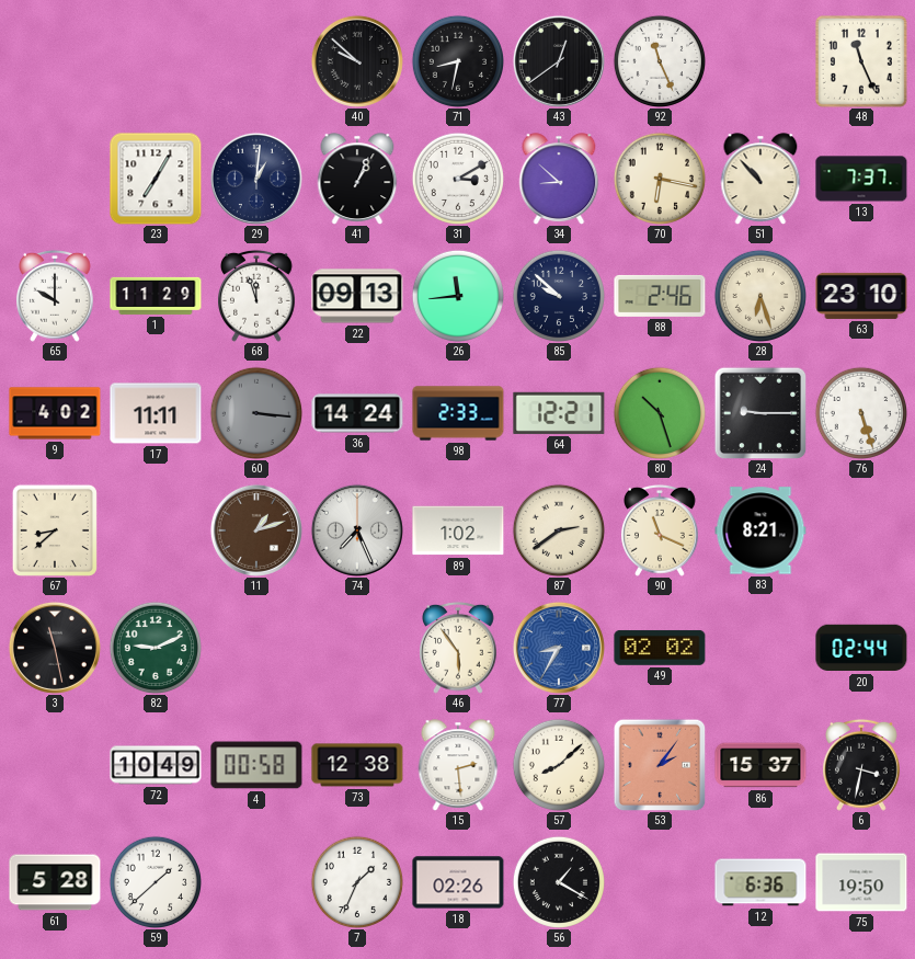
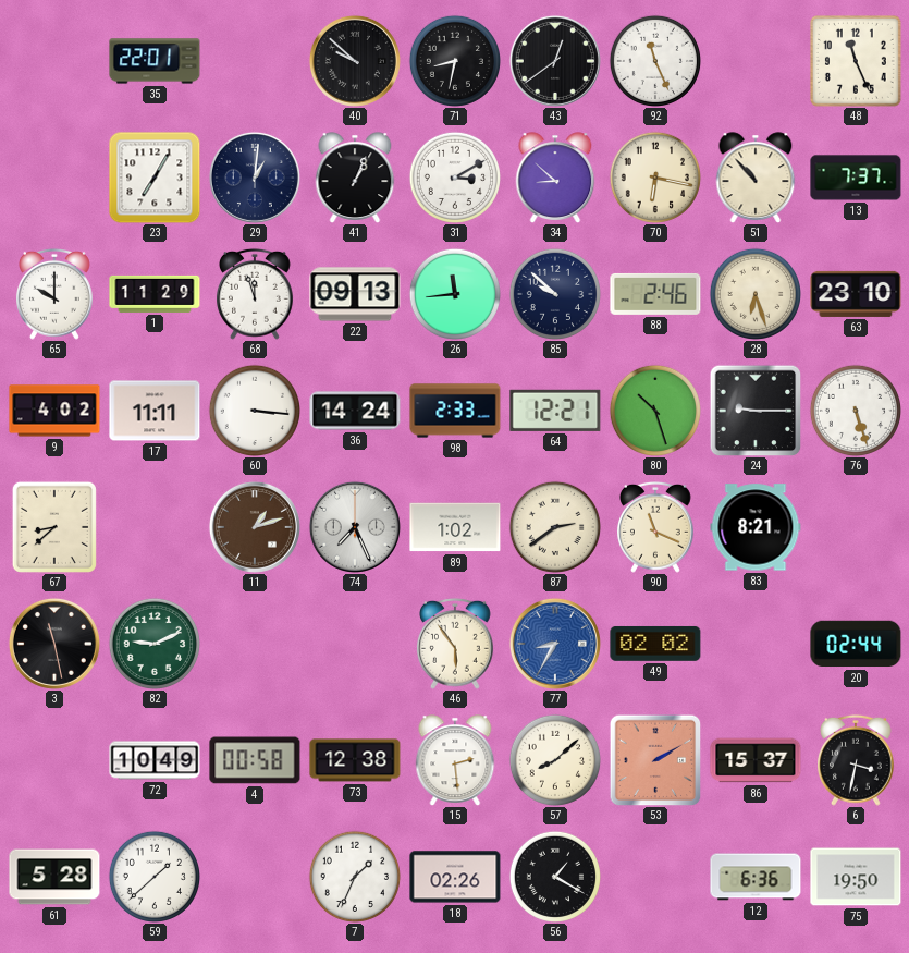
35: none -> 22:01
60 dial: grey -> white
53: 2:06 -> 2:10
